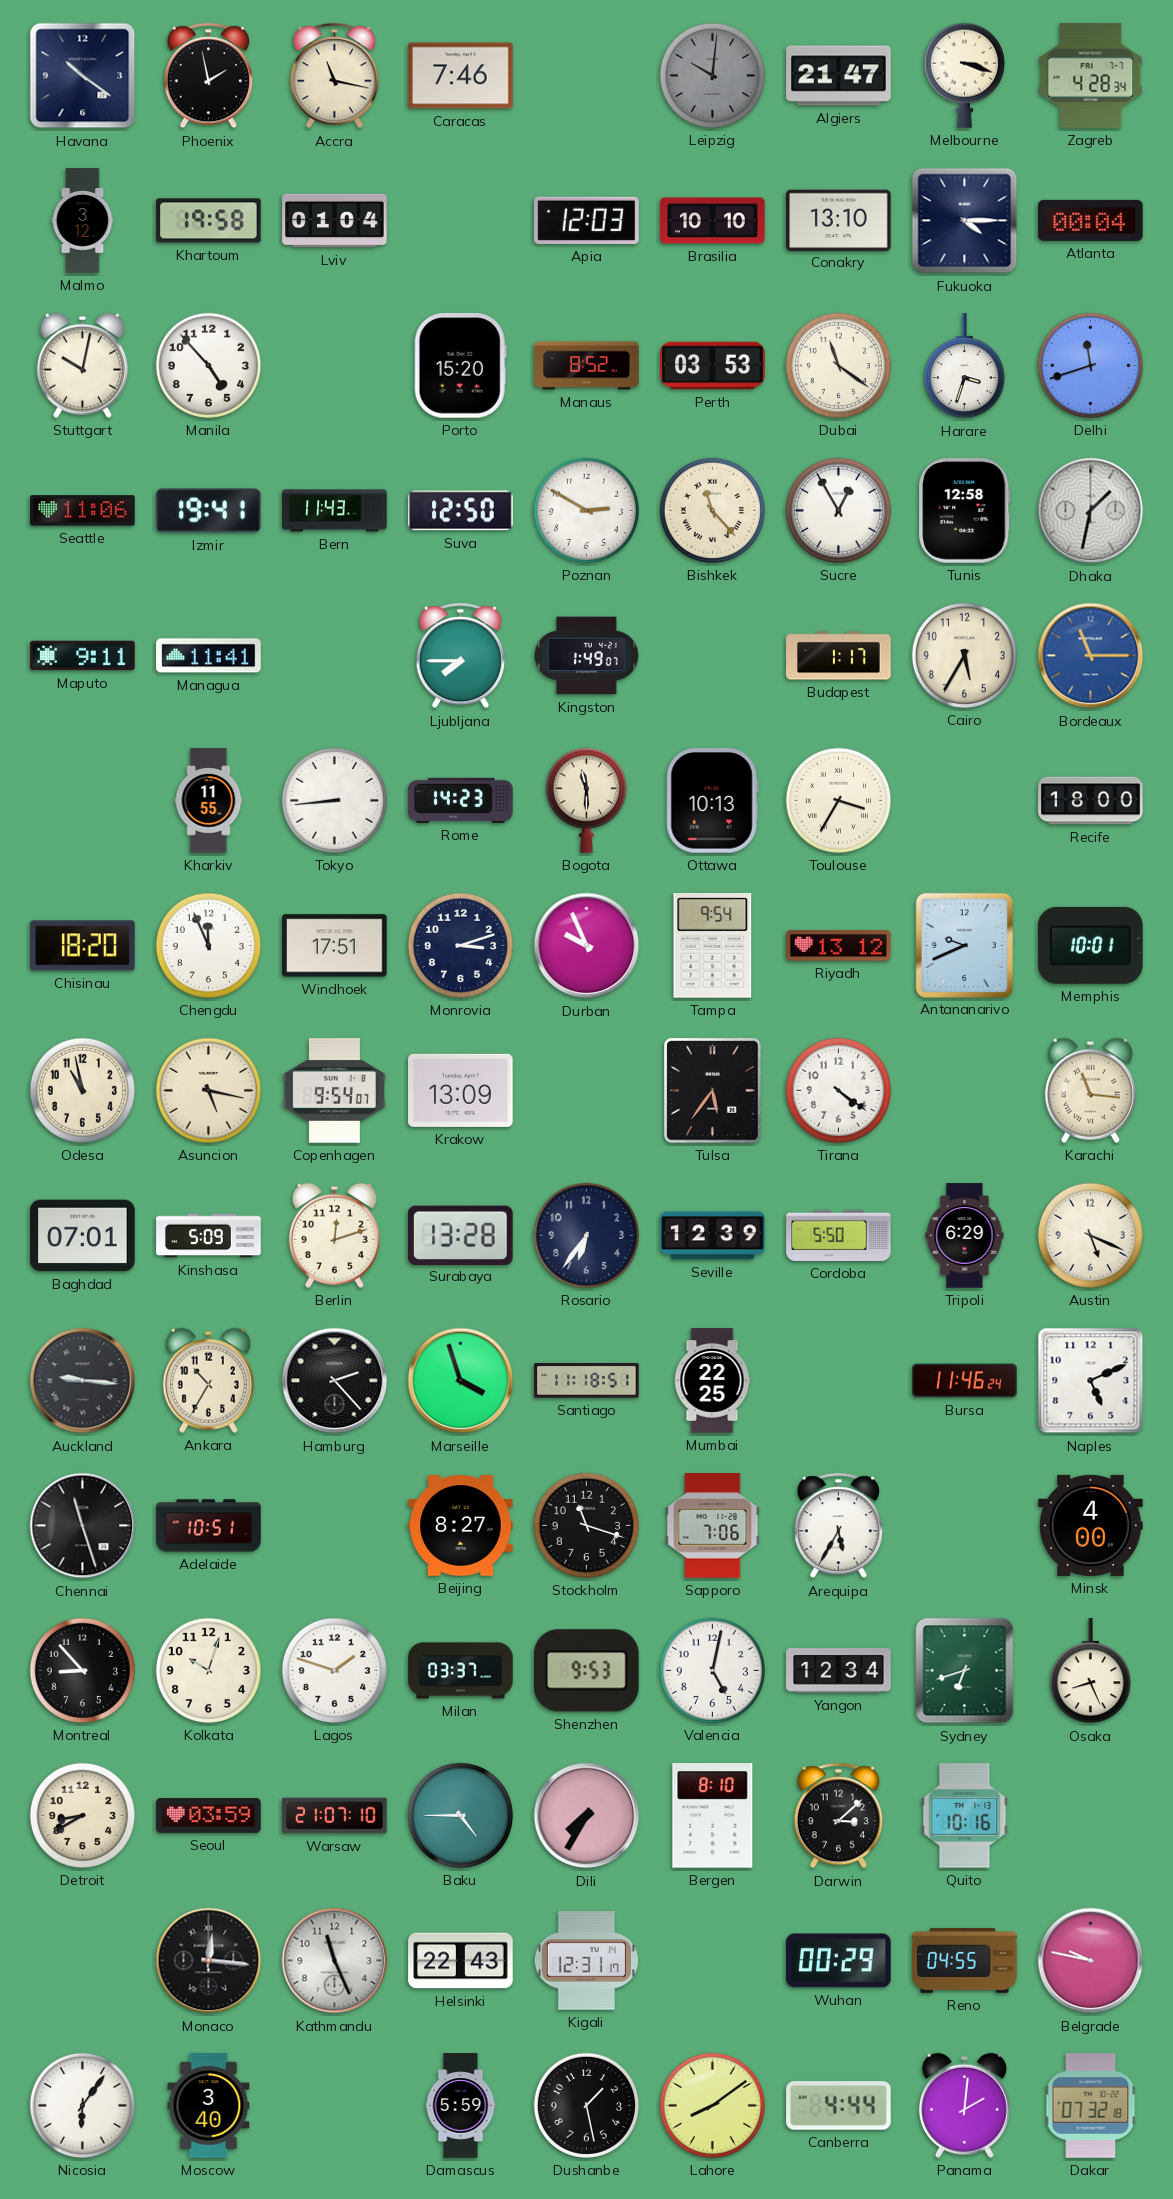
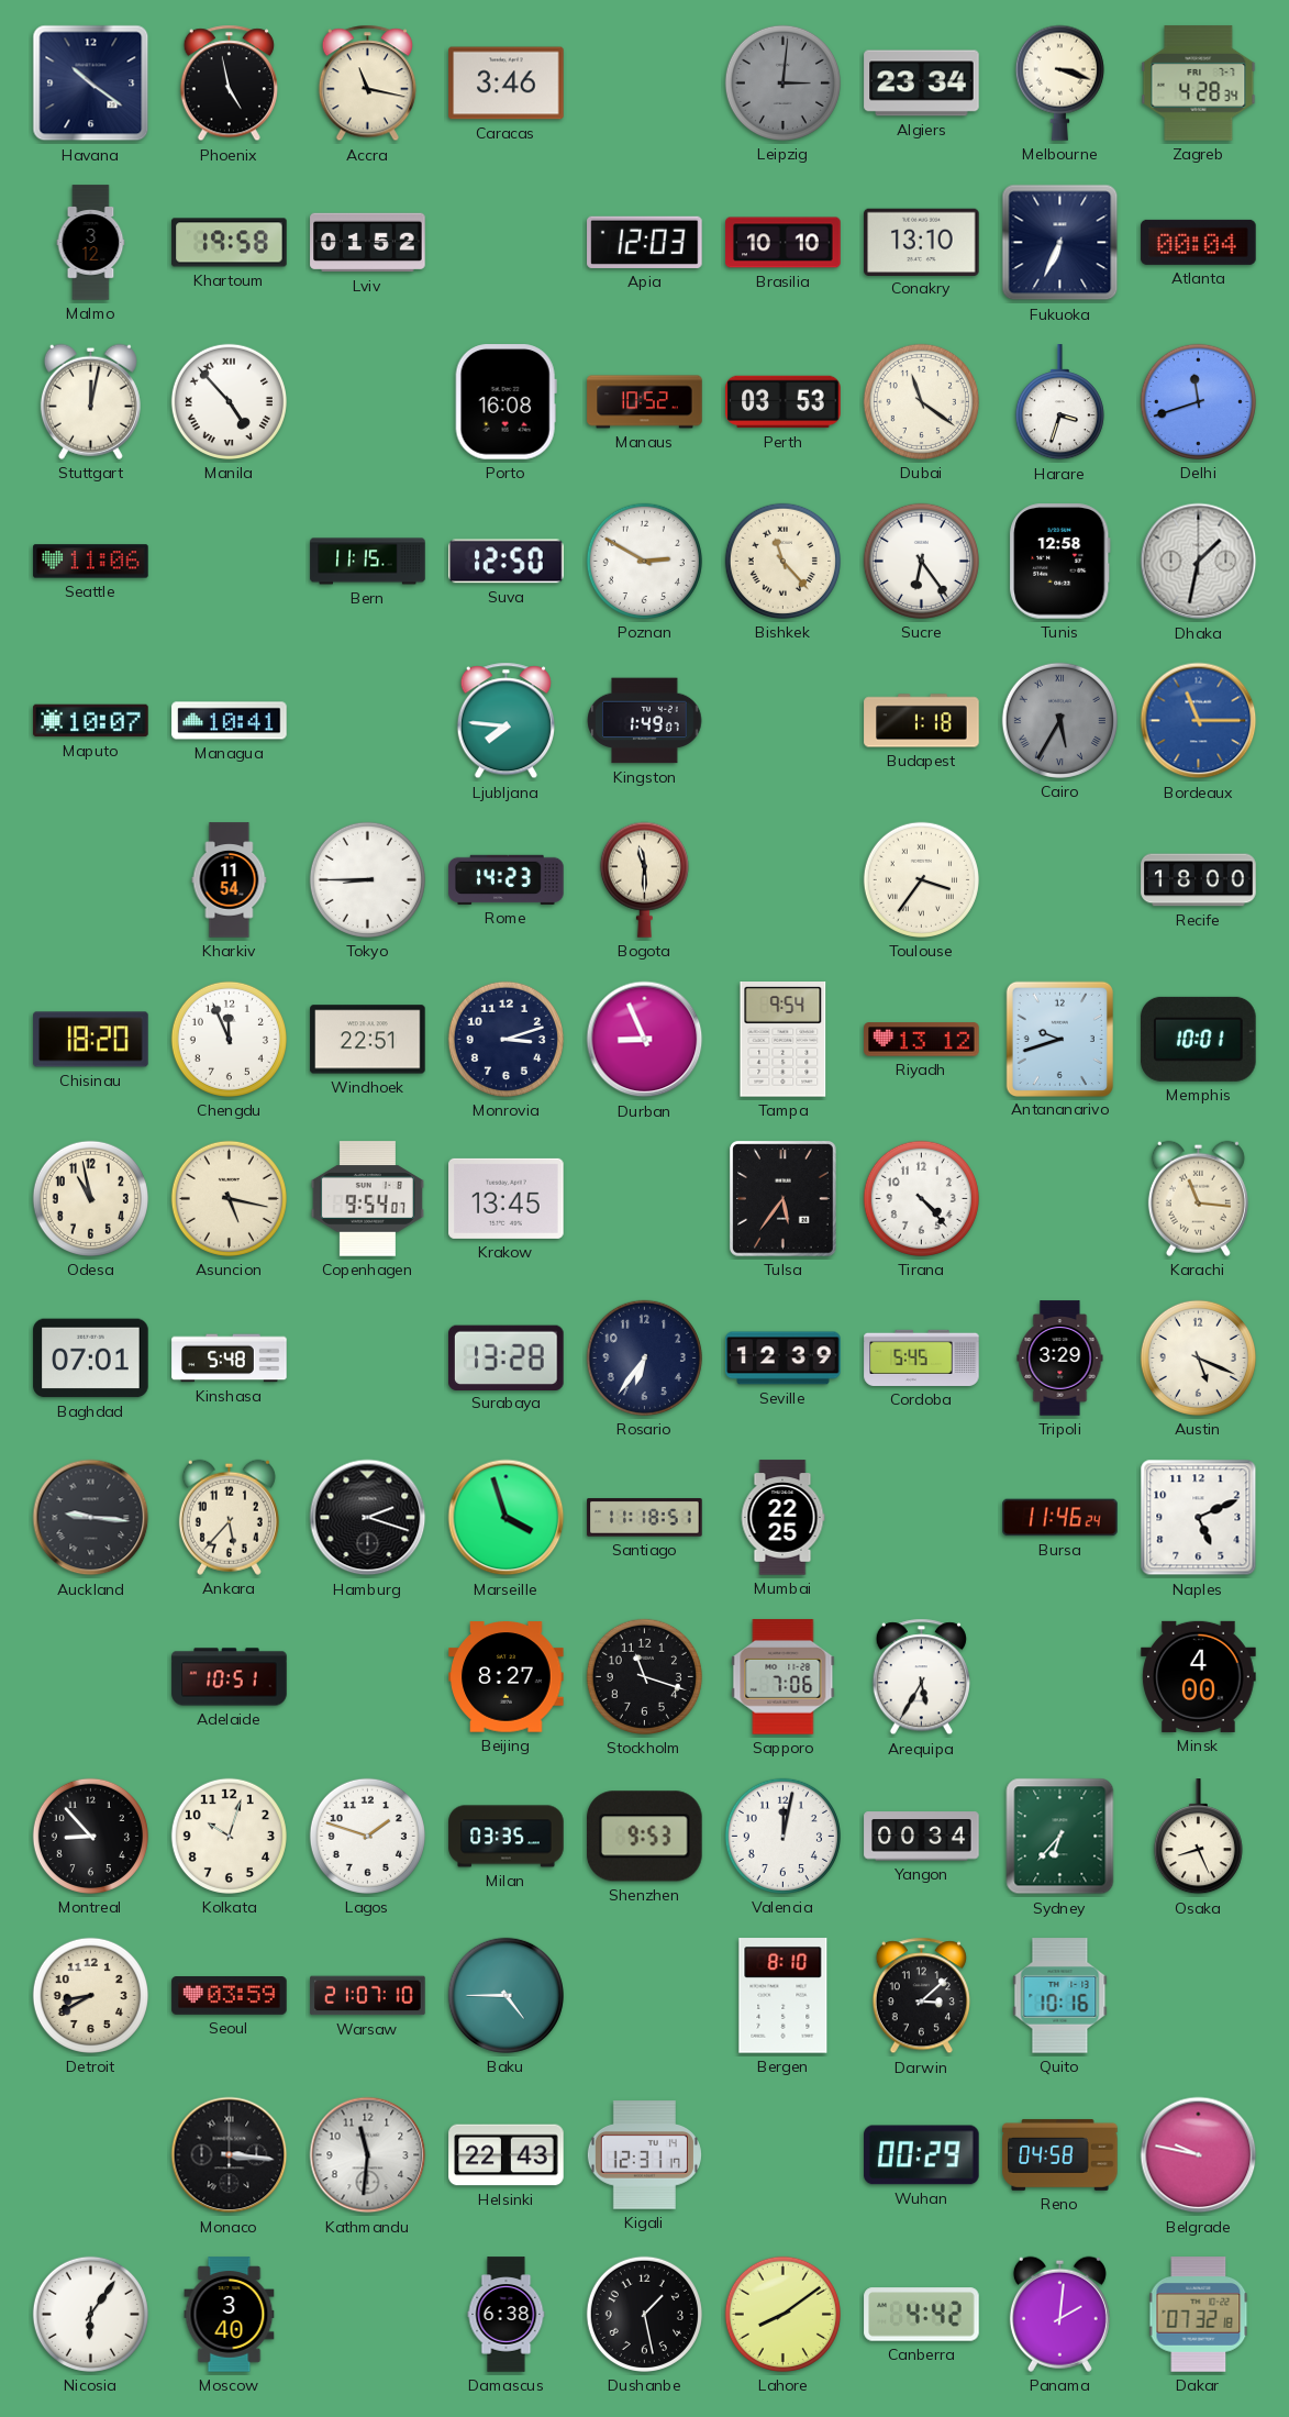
Phoenix: 1:58 -> 4:58
Caracas: 7:46 -> 3:46
Leipzig: 10:01 -> 3:01
Algiers: 21:47 -> 23:34
Lviv: 01:04 -> 01:52
Fukuoka: 4:15 -> 6:34
Stuttgart: 10:02 -> 12:02
Manila numerals: Arabic -> Roman
Porto: 15:20 -> 16:08
Manaus: 8:52 -> 10:52
Izmir: 19:41 -> none
Bern: 11:43 -> 11:15
Sucre: 12:55 -> 6:24
Maputo: 9:11 -> 10:07
Managua: 11:41 -> 10:41
Ljubljana: 7:45 -> 7:46
Budapest: 1:17 -> 1:18
Cairo dial: cream -> grey
Cairo numerals: Arabic -> Roman
Kharkiv: 11:55 -> 11:54
Tokyo: 8:44 -> 8:45
Ottawa: 10:13 -> none
Toulouse: 3:35 -> 3:36
Windhoek: 17:51 -> 22:51
Durban: 9:56 -> 8:56
Antananarivo: 9:41 -> 9:42
Krakow: 13:09 -> 13:45
Tirana: 4:21 -> 4:23
Kinshasa: 5:09 -> 5:48
Berlin: 12:12 -> none
Cordoba: 5:50 -> 5:45
Tripoli: 6:29 -> 3:29
Ankara: 10:35 -> 5:37
Hamburg: 2:23 -> 2:18
Chennai: 11:27 -> none
Milan: 03:37 -> 03:35
Valencia: 5:02 -> 12:02
Yangon: 12:34 -> 00:34
Sydney: 6:42 -> 6:37
Dili: 7:35 -> none
Monaco: 12:16 -> 3:16
Kathmandu: 11:26 -> 11:31
Reno: 04:55 -> 04:58
Damascus: 5:59 -> 6:38
Canberra: 4:44 -> 4:42
